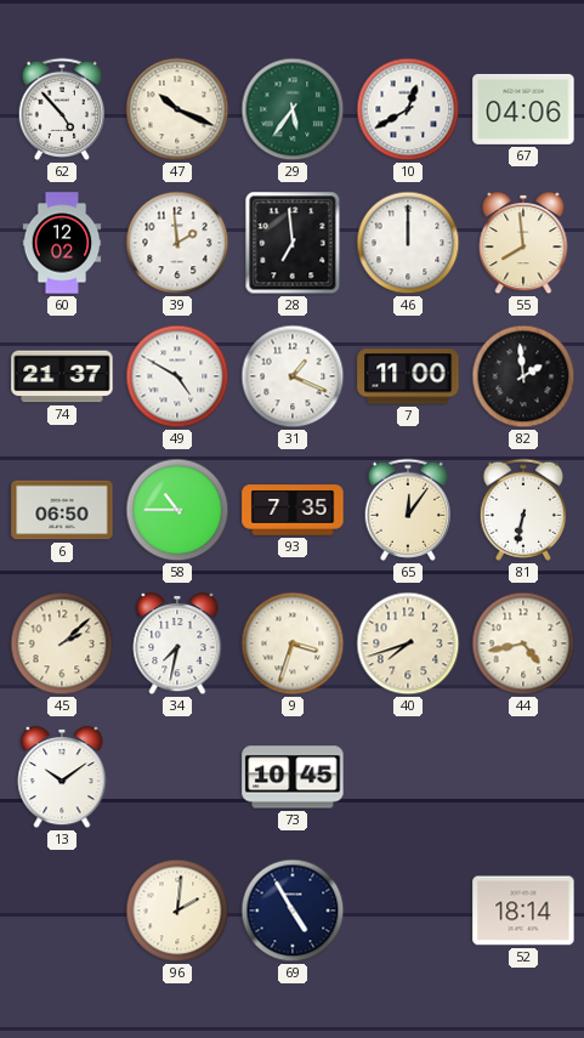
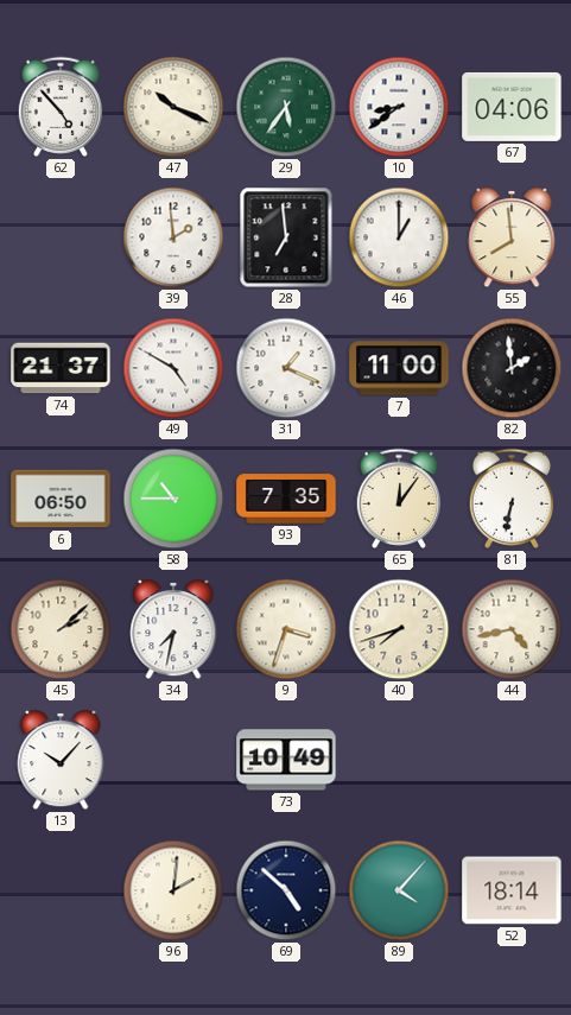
10: 12:40 -> 8:39
60: 12:02 -> none
46: 12:00 -> 1:00
13: 10:09 -> 10:07
73: 10:45 -> 10:49
69: 4:55 -> 4:52
89: none -> 4:07
